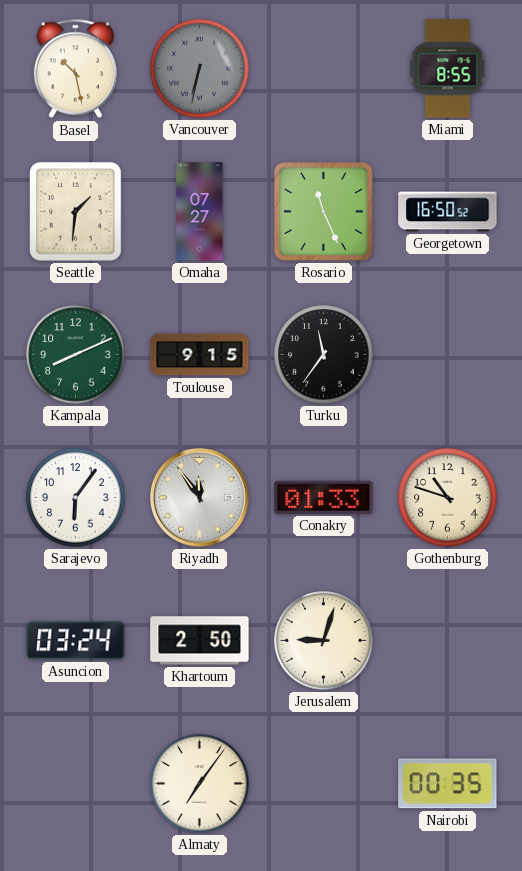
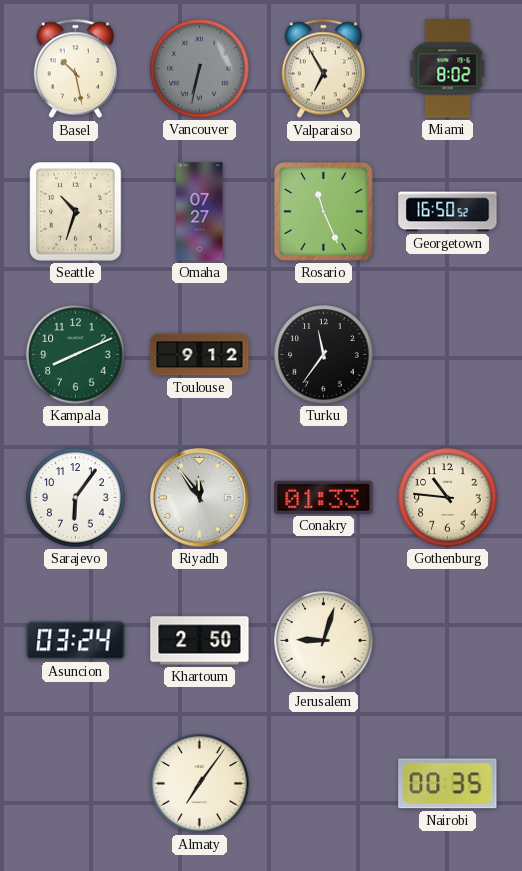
Valparaiso: none -> 6:55
Miami: 8:55 -> 8:02
Seattle: 1:31 -> 10:33
Toulouse: 9:15 -> 9:12
Gothenburg: 10:48 -> 10:46
